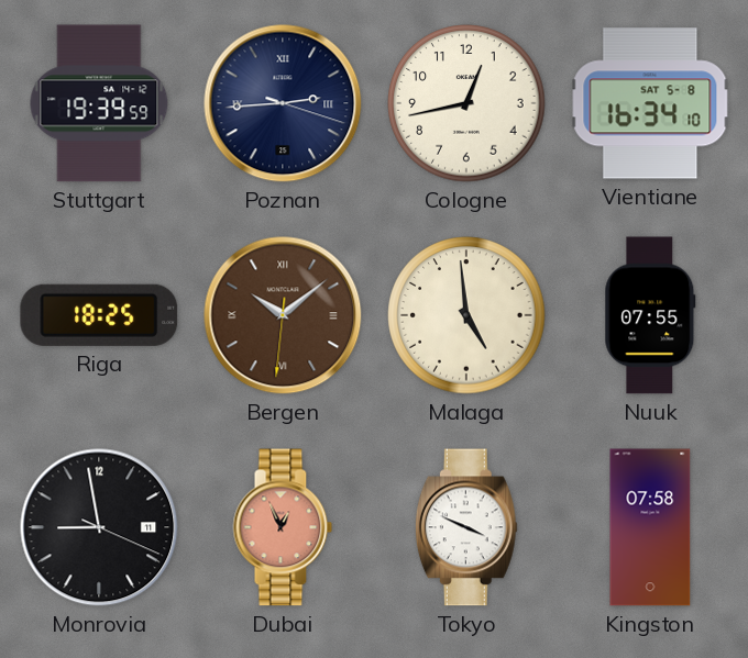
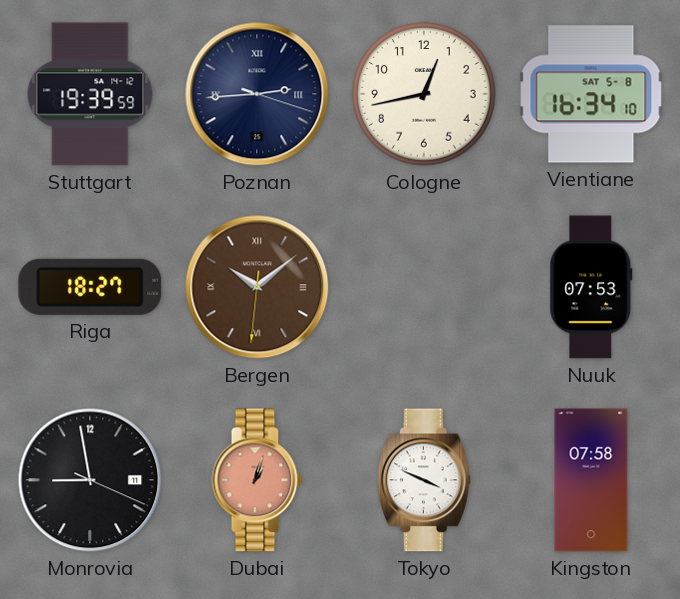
Riga: 18:25 -> 18:27
Malaga: 4:59 -> none
Nuuk: 07:55 -> 07:53
Dubai: 12:56 -> 1:03
